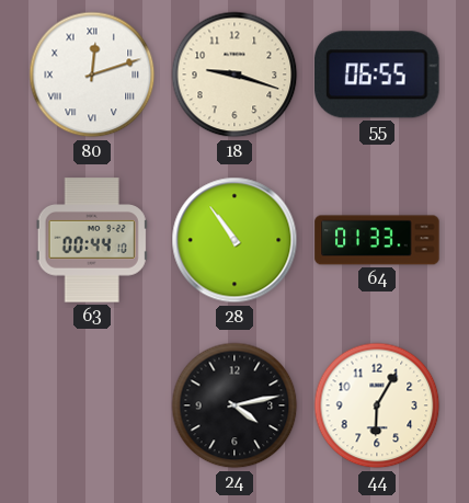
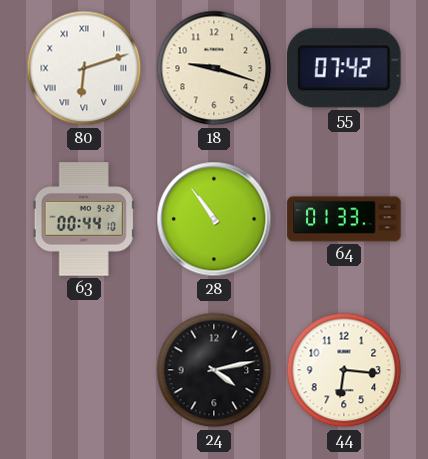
80: 12:12 -> 6:12
55: 06:55 -> 07:42
44: 6:05 -> 6:16
